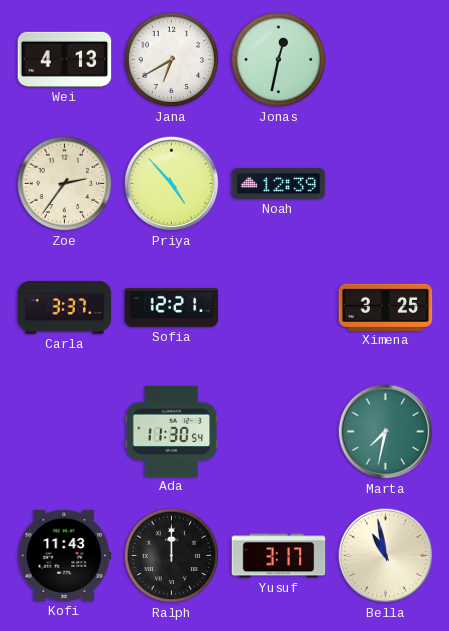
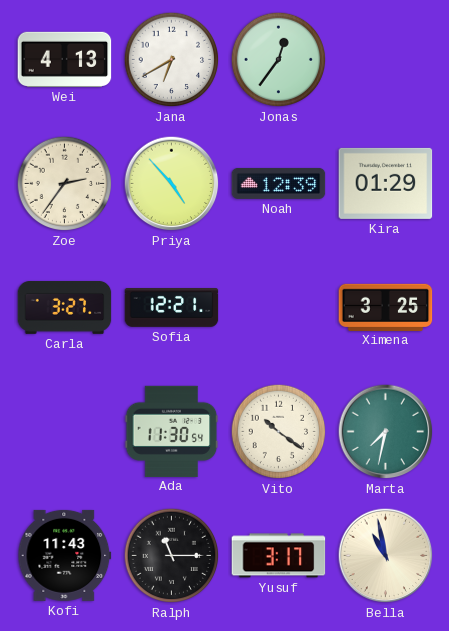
Jonas: 12:32 -> 12:36
Kira: none -> 01:29
Carla: 3:37 -> 3:27
Vito: none -> 10:21
Ralph: 12:00 -> 11:15
